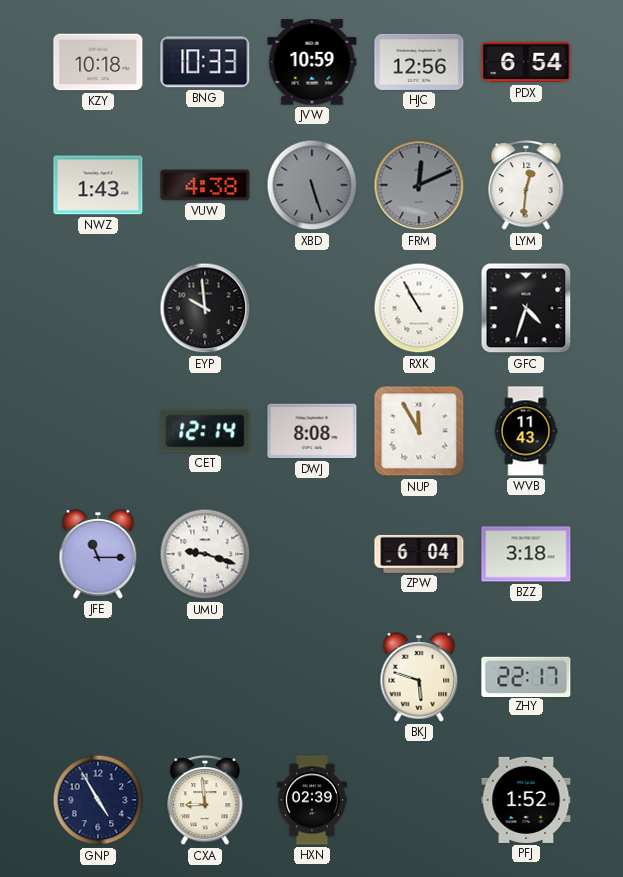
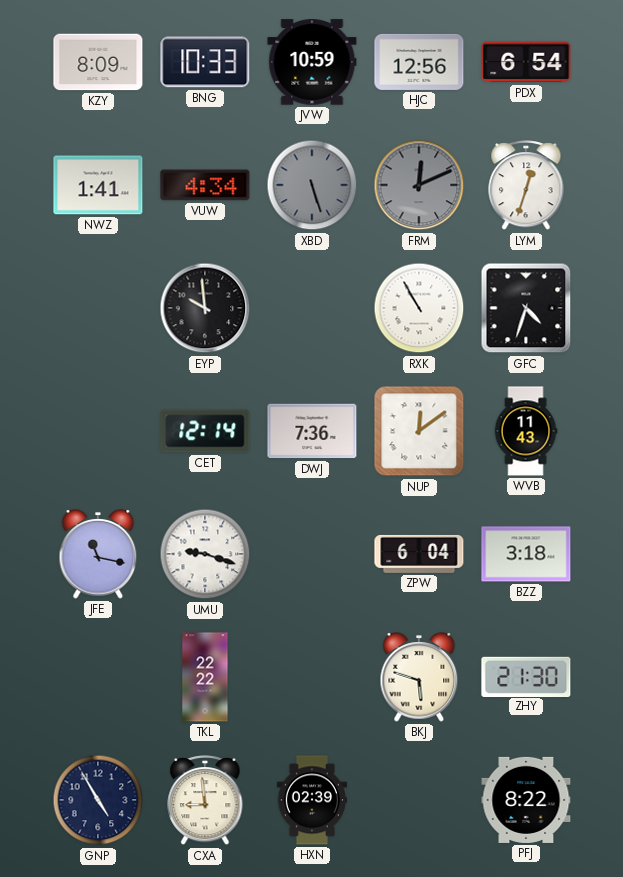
KZY: 10:18 -> 8:09
NWZ: 1:43 -> 1:41
VUW: 4:38 -> 4:34
LYM: 12:31 -> 12:33
DWJ: 8:08 -> 7:36
NUP: 11:55 -> 12:09
JFE: 11:15 -> 11:17
TKL: none -> 22:22
ZHY: 22:17 -> 21:30
PFJ: 1:52 -> 8:22
